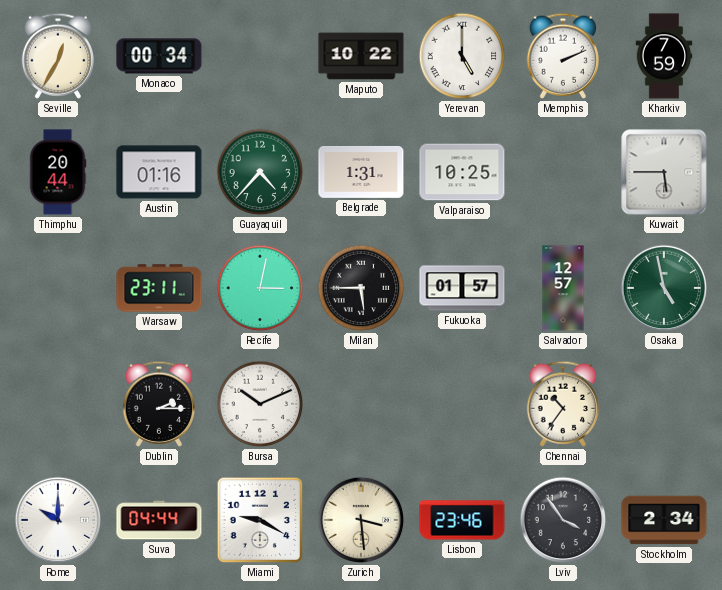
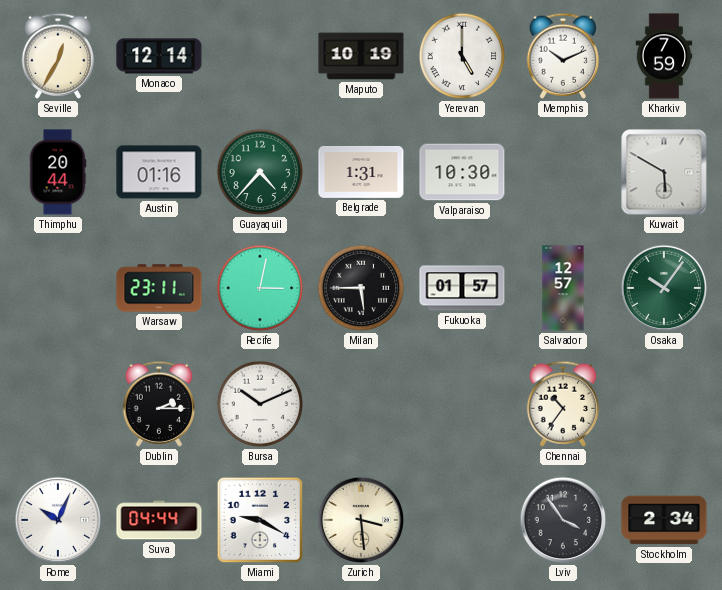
Monaco: 00:34 -> 12:14
Maputo: 10:22 -> 10:19
Memphis: 2:11 -> 10:11
Valparaiso: 10:25 -> 10:30
Kuwait: 5:45 -> 5:50
Osaka: 4:58 -> 10:06
Rome: 10:00 -> 10:04
Lisbon: 23:46 -> none
